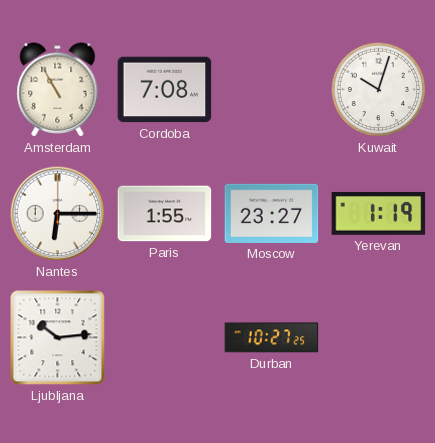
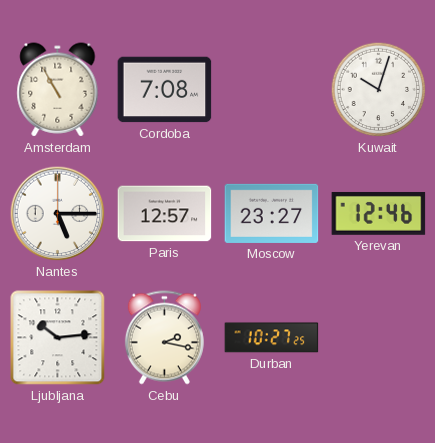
Nantes: 6:15 -> 5:15
Paris: 1:55 -> 12:57
Yerevan: 1:19 -> 12:46
Cebu: none -> 2:17
